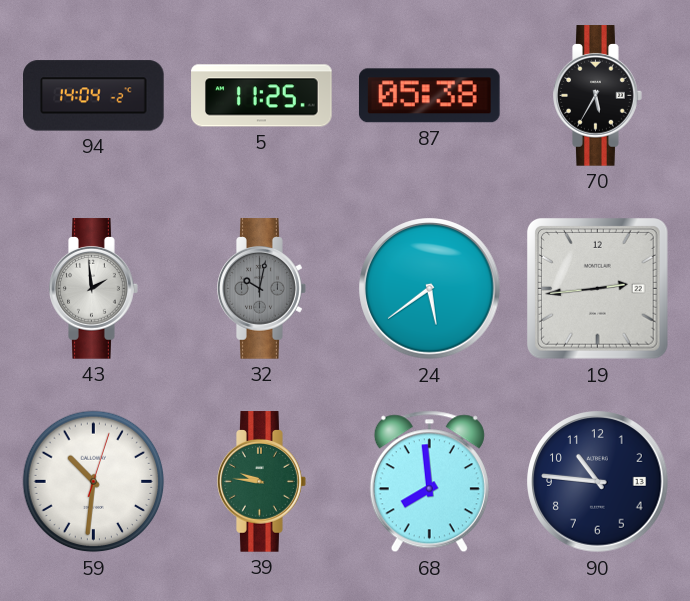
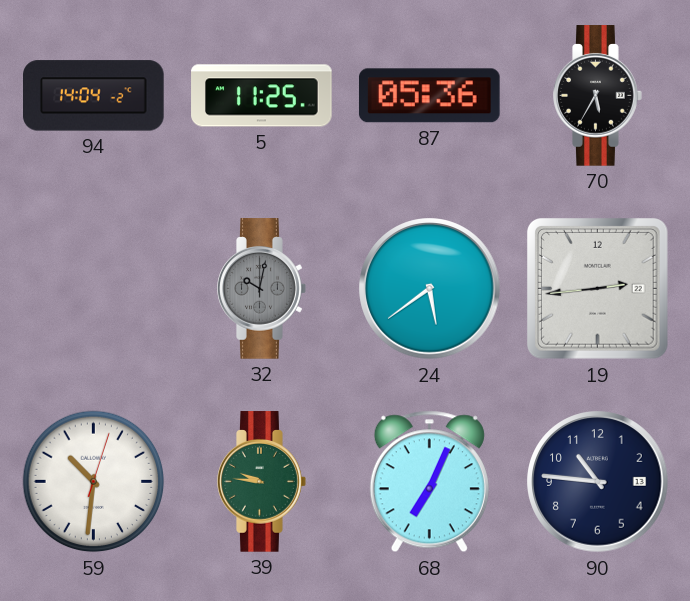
87: 05:38 -> 05:36
43: 1:59 -> none
68: 7:59 -> 7:04
